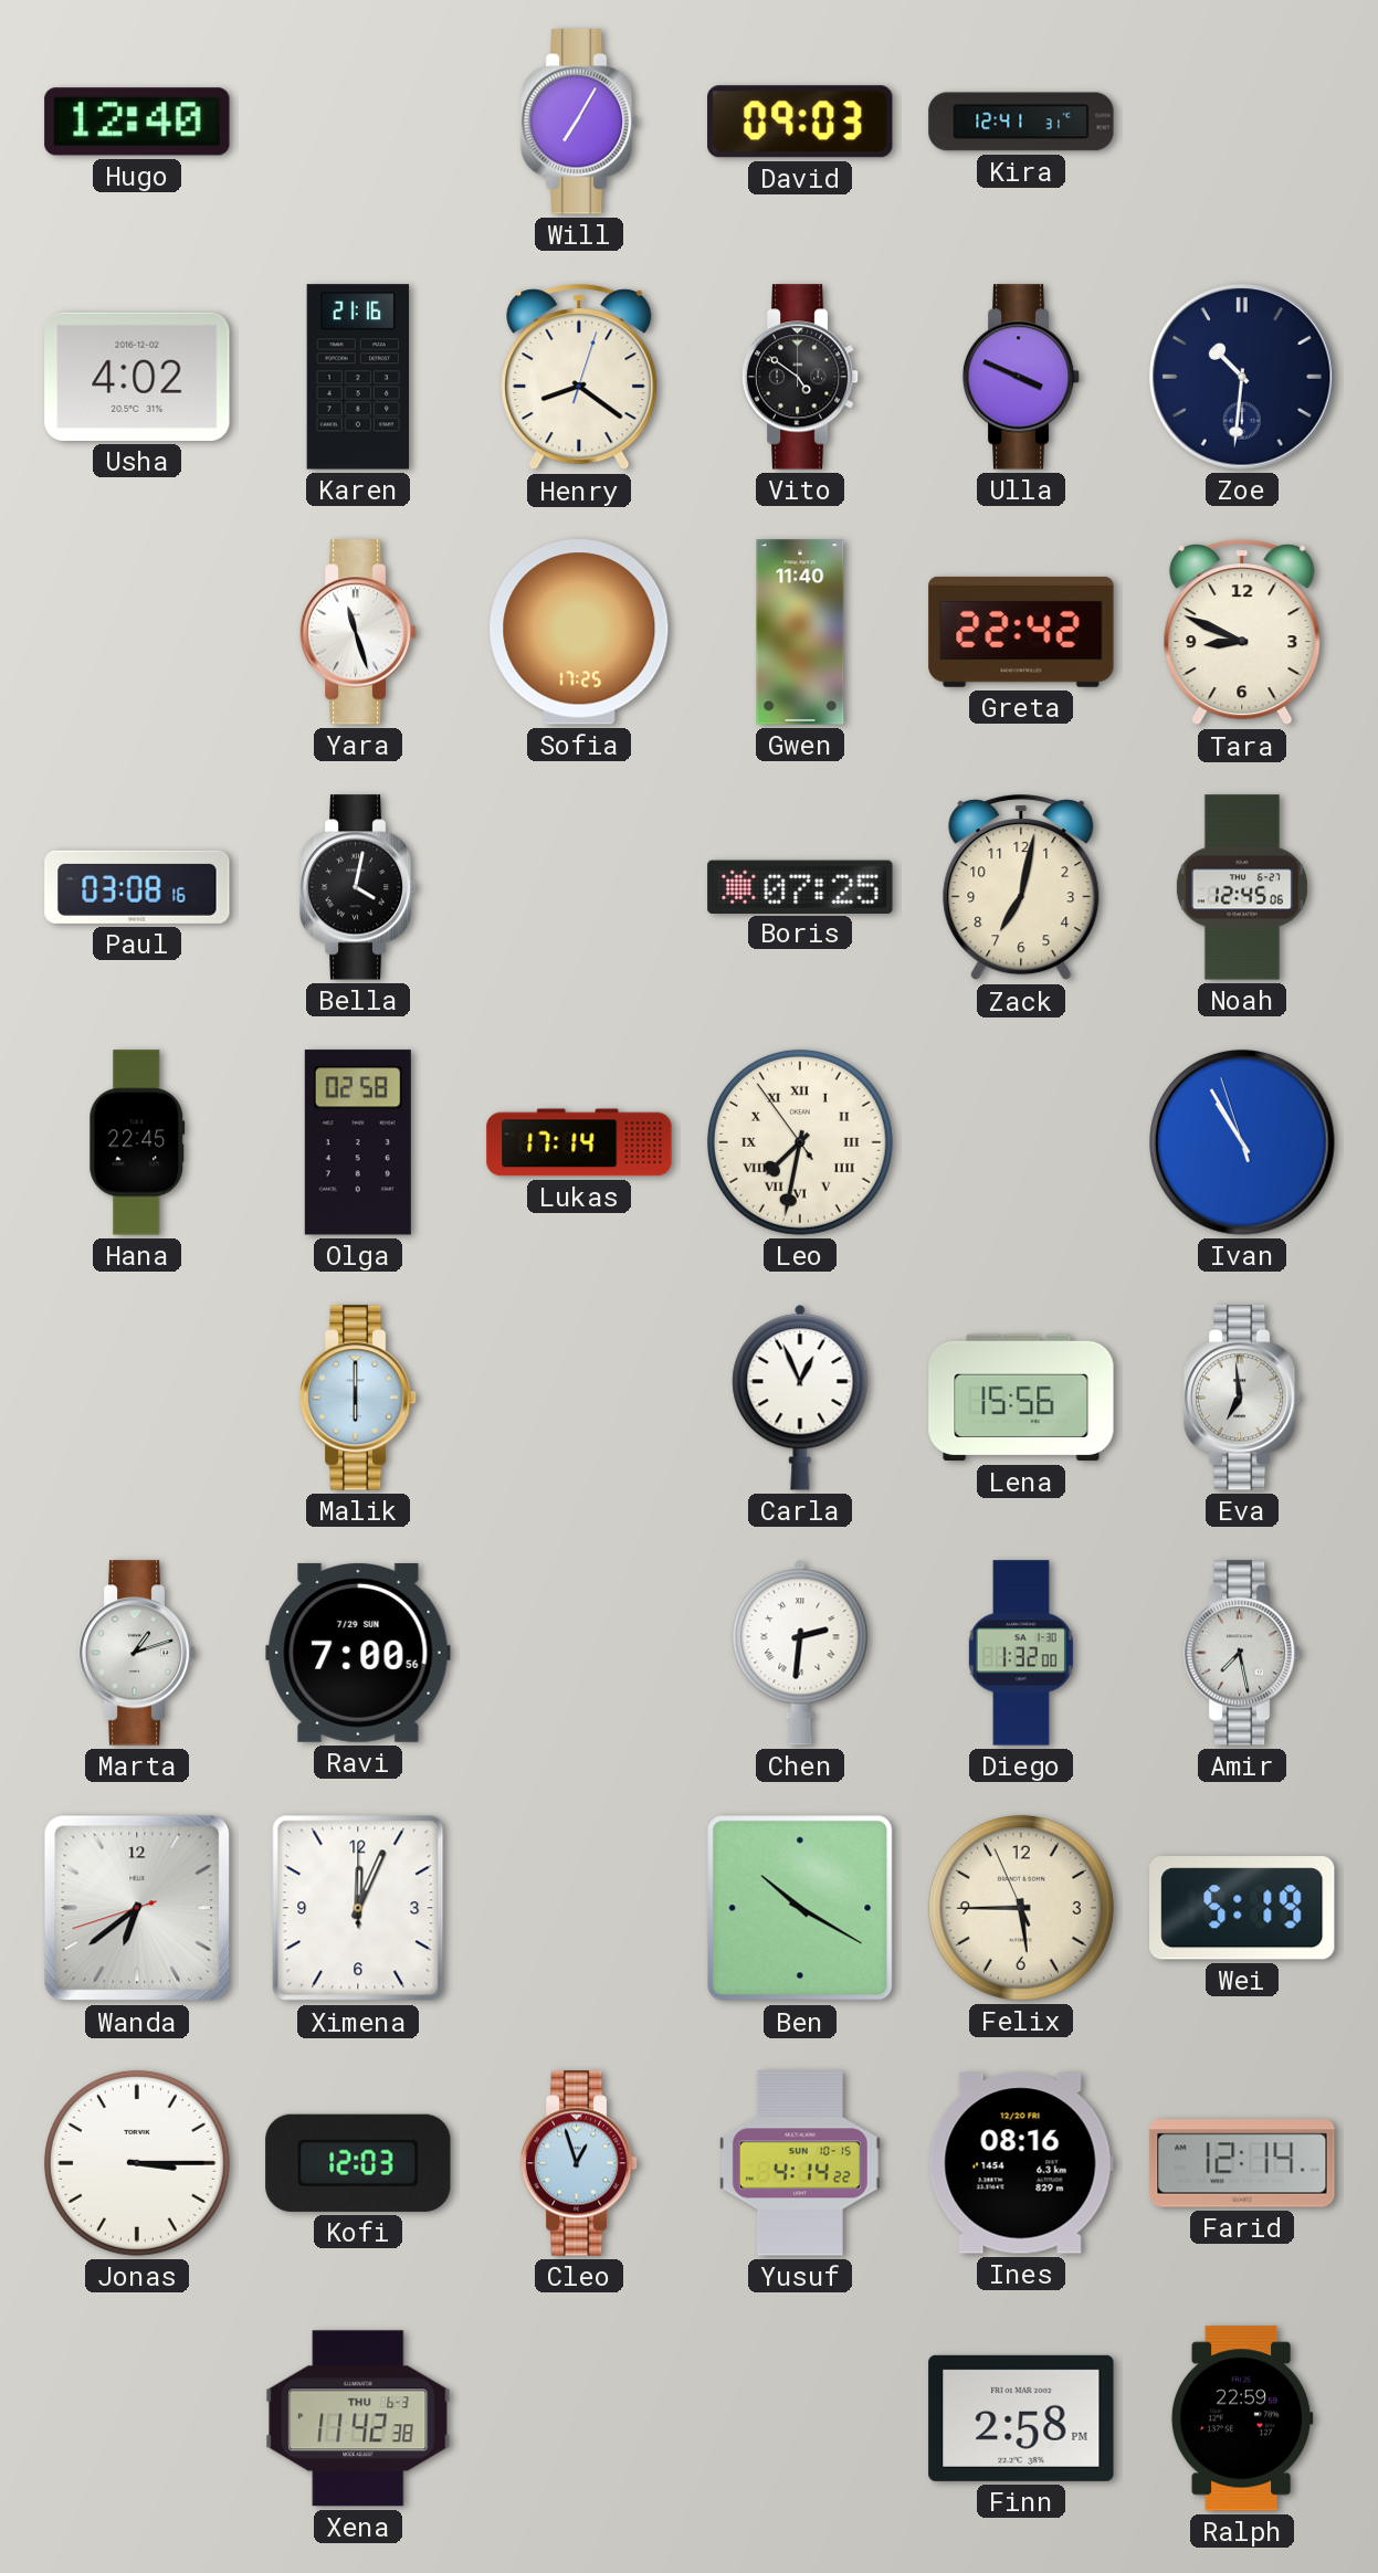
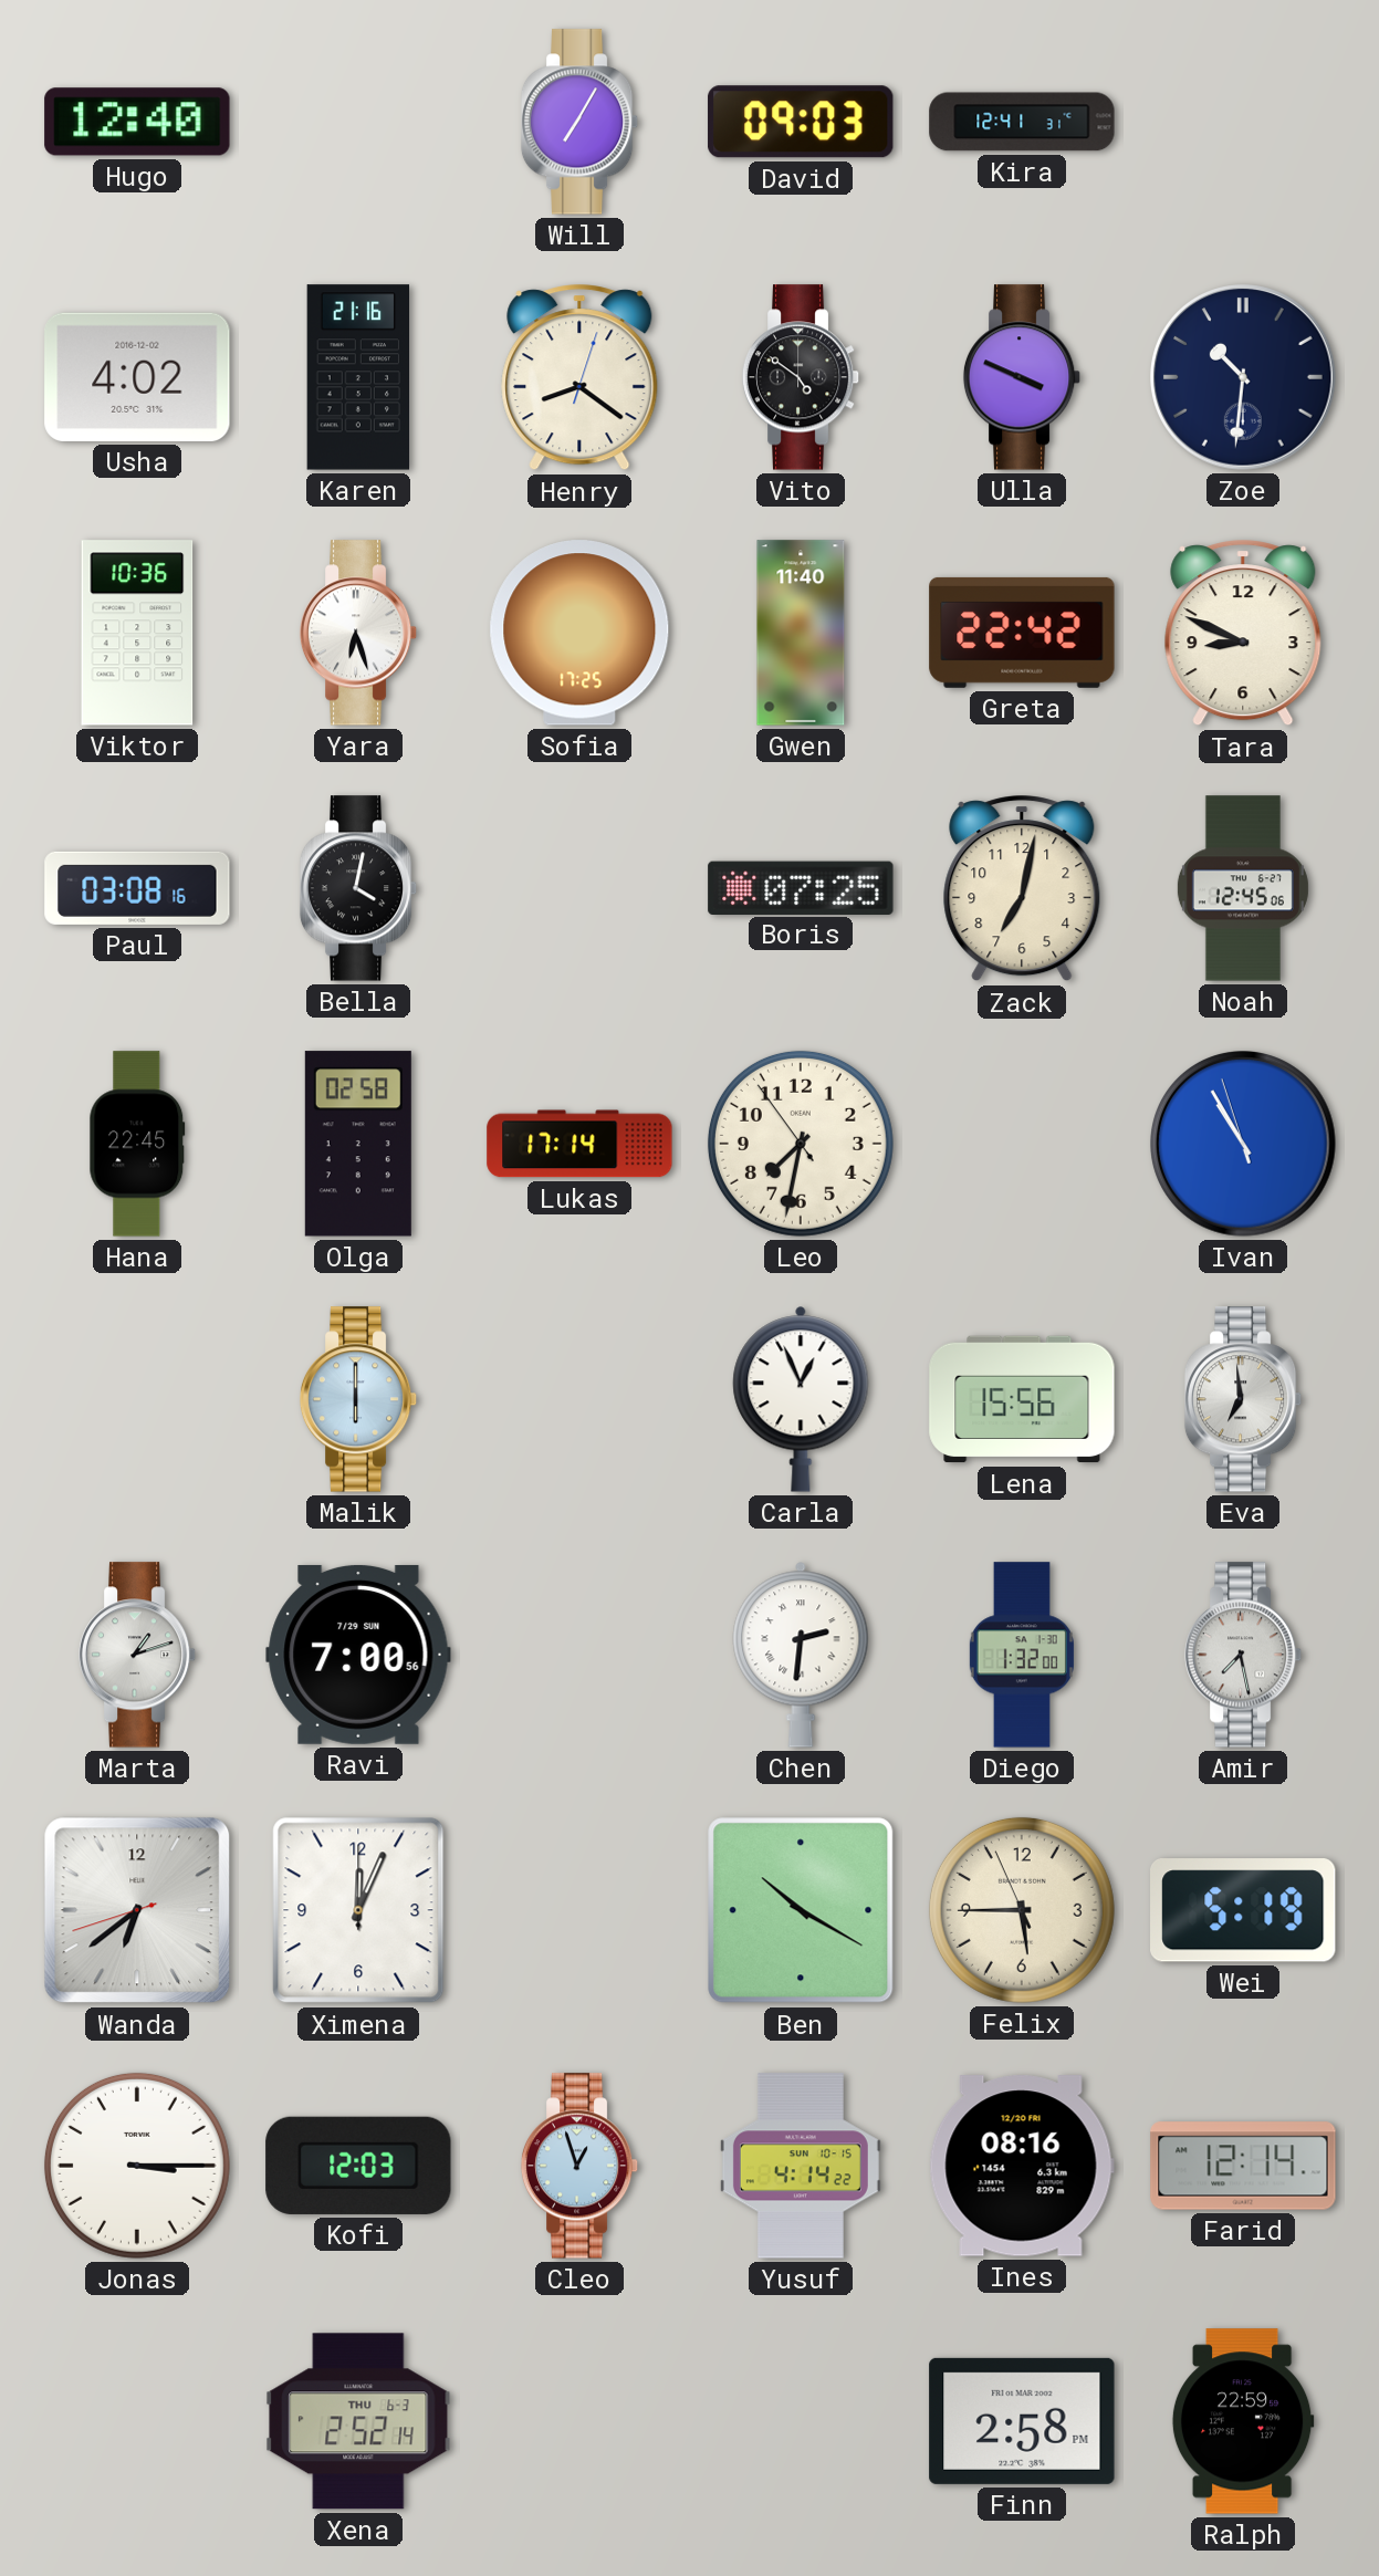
Viktor: none -> 10:36
Yara: 11:27 -> 6:27
Leo numerals: Roman -> Arabic
Xena: 11:42 -> 2:52
